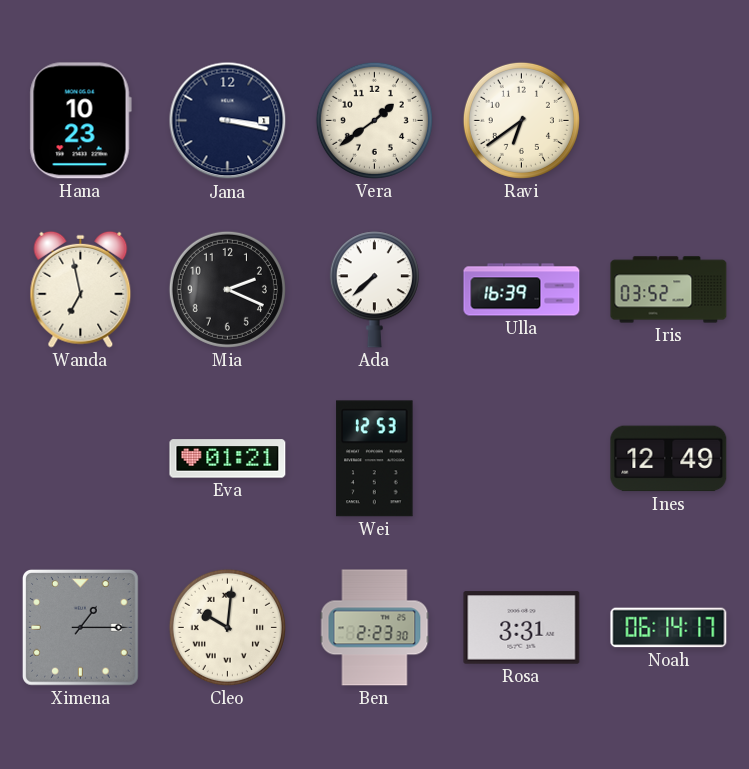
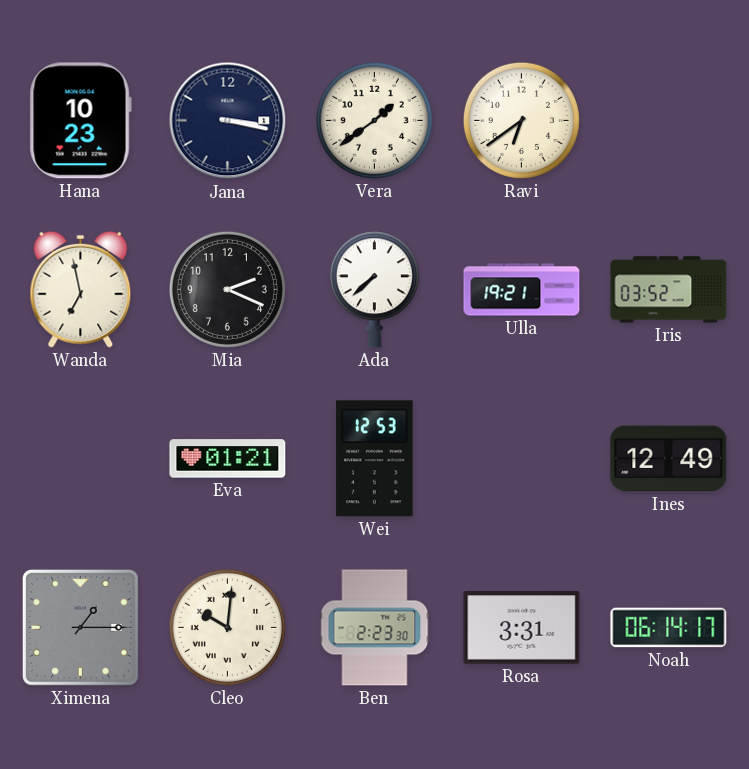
Ulla: 16:39 -> 19:21
